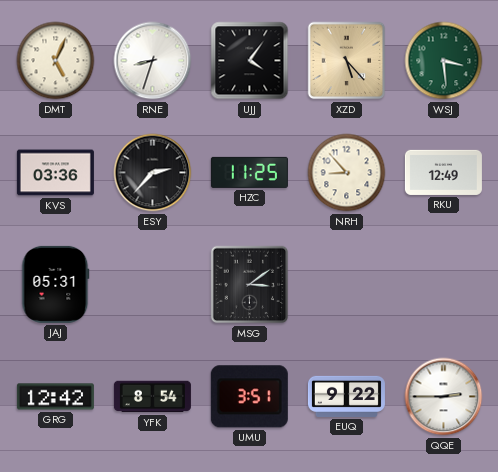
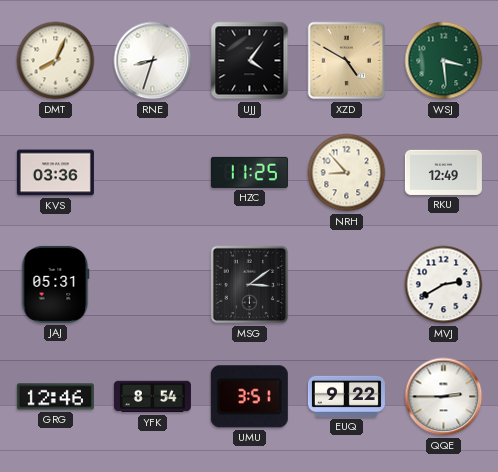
DMT: 5:04 -> 8:04
XZD: 5:23 -> 4:50
ESY: 2:37 -> none
MVJ: none -> 2:40
GRG: 12:42 -> 12:46
